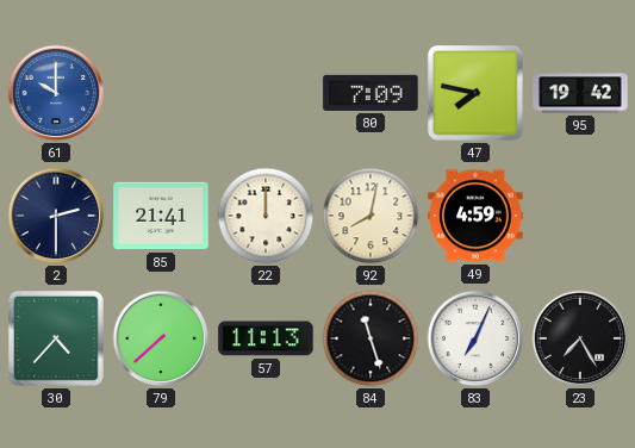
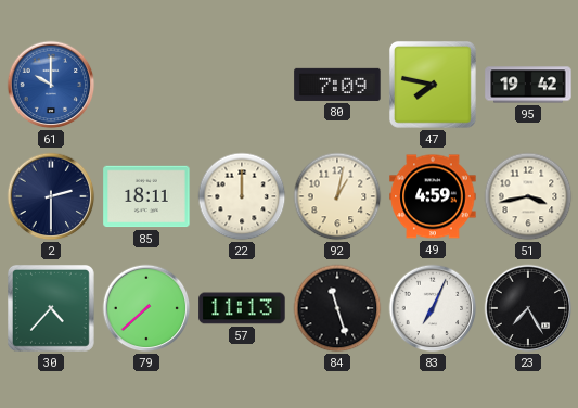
85: 21:41 -> 18:11
92: 8:02 -> 1:02
51: none -> 3:43
